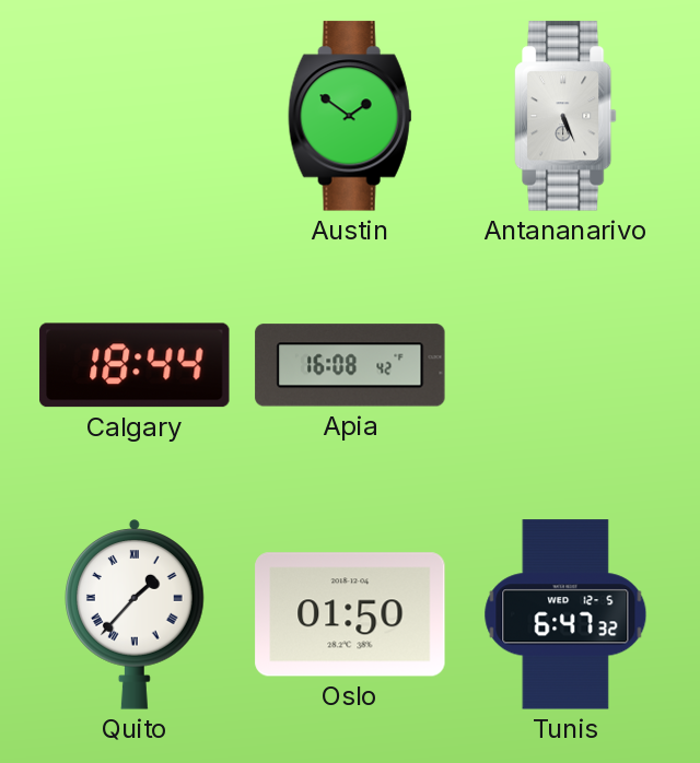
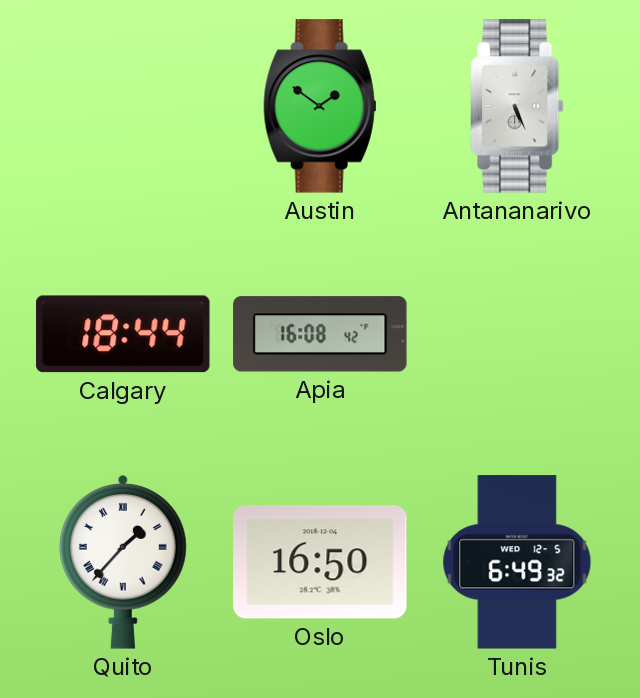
Oslo: 01:50 -> 16:50
Tunis: 6:47 -> 6:49
